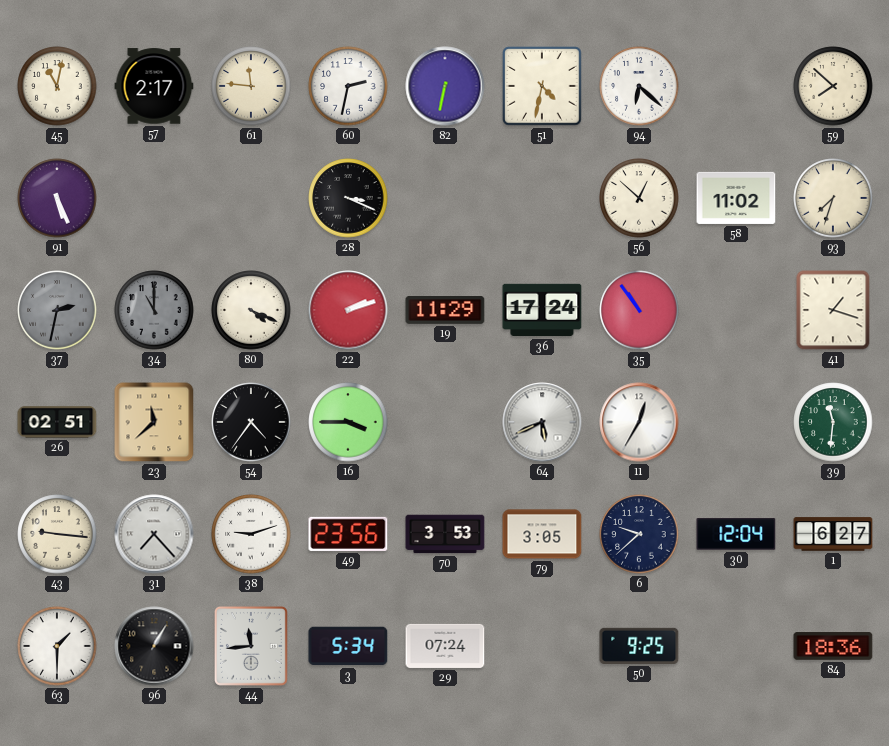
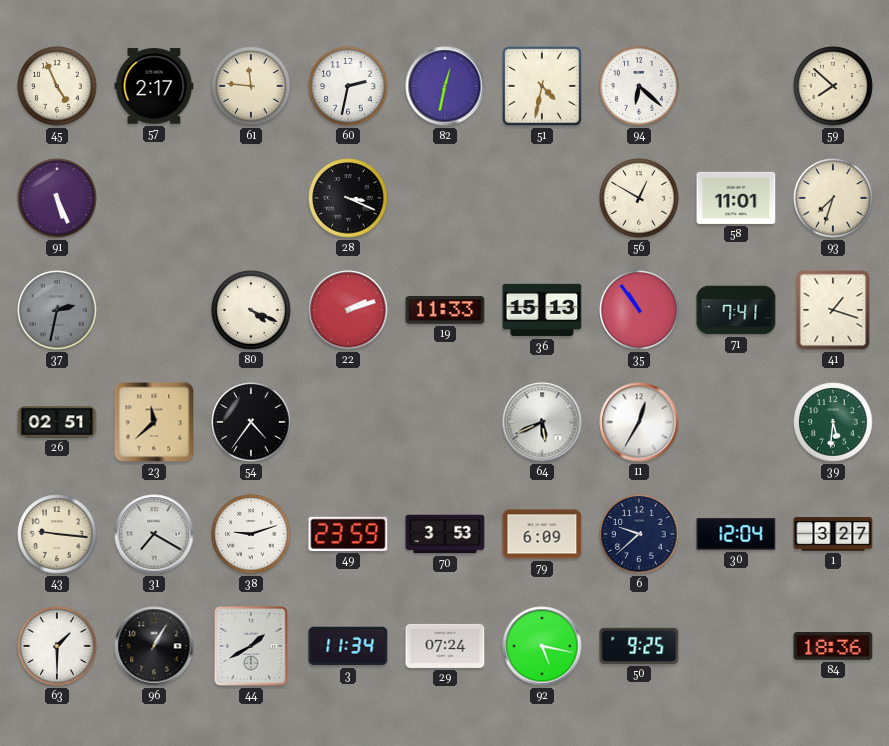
45: 11:02 -> 4:56
82: 6:32 -> 12:32
56: 12:52 -> 12:50
58: 11:02 -> 11:01
34: 11:00 -> none
19: 11:29 -> 11:33
36: 17:24 -> 15:13
71: none -> 7:41
16: 3:45 -> none
39: 11:31 -> 5:31
31: 7:23 -> 7:20
49: 23:56 -> 23:59
79: 3:05 -> 6:09
1: 6:27 -> 3:27
44: 11:44 -> 1:40
3: 5:34 -> 11:34
92: none -> 5:17
